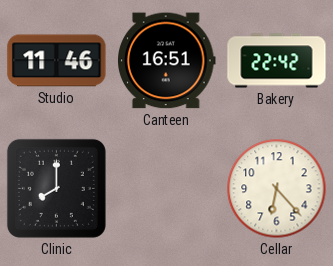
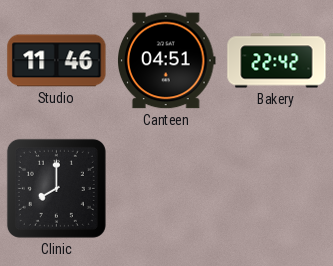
Canteen: 16:51 -> 04:51
Cellar: 6:23 -> none
